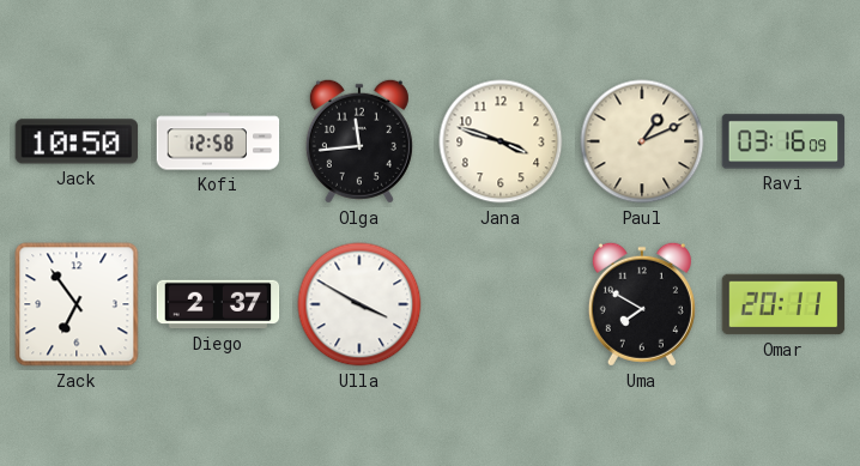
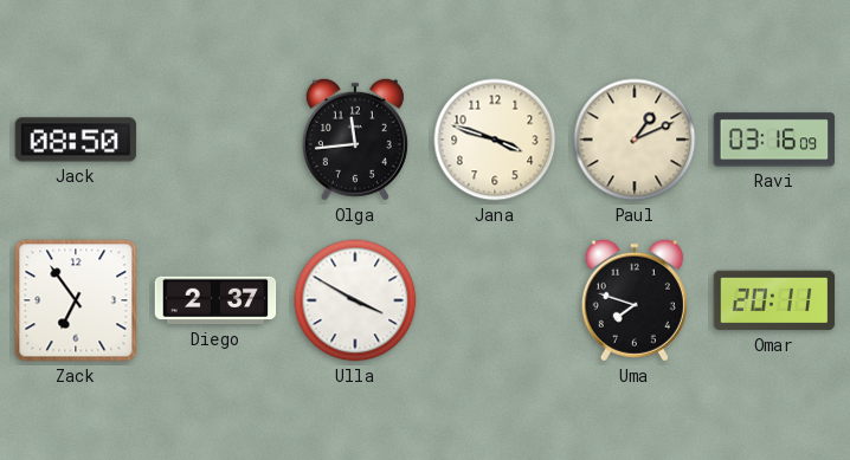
Jack: 10:50 -> 08:50
Kofi: 12:58 -> none
Uma: 7:50 -> 7:48
